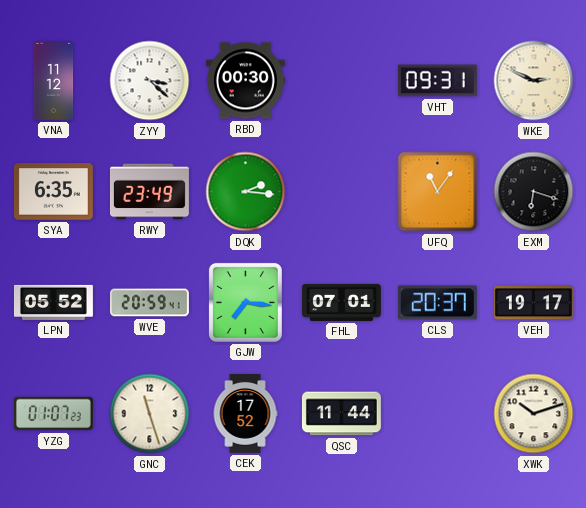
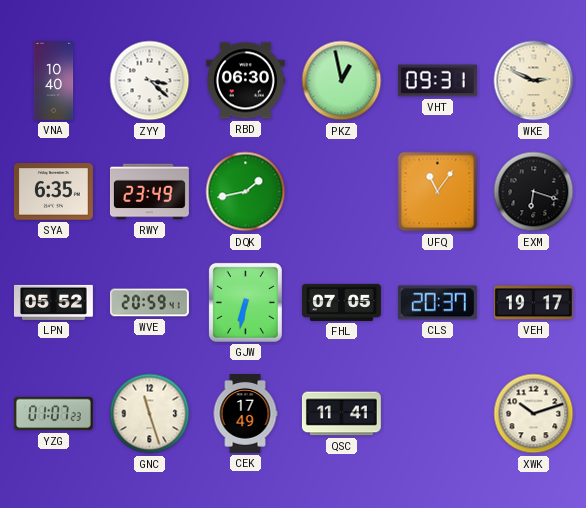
VNA: 11:12 -> 10:40
RBD: 00:30 -> 06:30
PKZ: none -> 12:58
DQK: 2:16 -> 1:43
GJW: 7:16 -> 6:32
FHL: 07:01 -> 07:05
CEK: 17:52 -> 17:49
QSC: 11:44 -> 11:41
